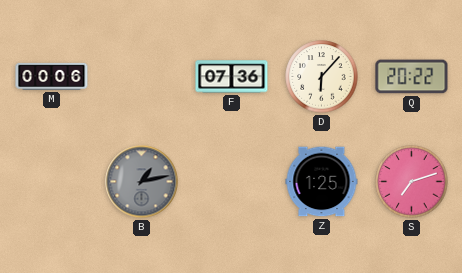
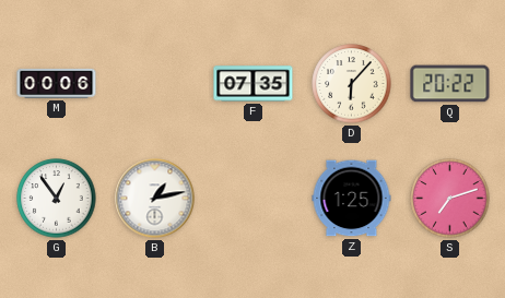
F: 07:36 -> 07:35
G: none -> 12:54
B dial: grey -> white
